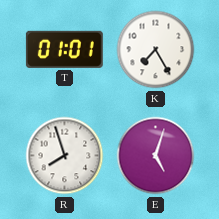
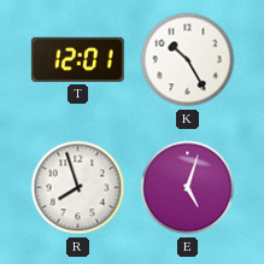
T: 01:01 -> 12:01
K: 7:25 -> 10:25
